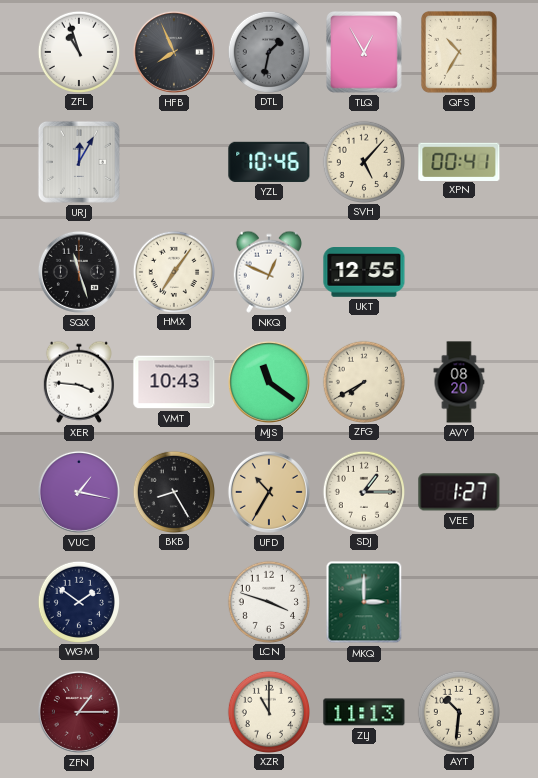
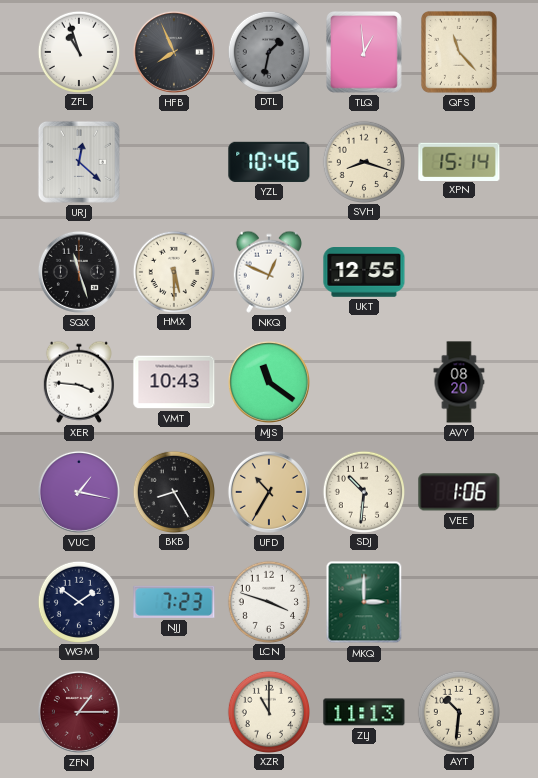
TLQ: 12:55 -> 12:59
QFS: 10:35 -> 11:23
URJ: 12:05 -> 12:22
SVH: 5:07 -> 8:18
XPN: 00:41 -> 15:14
HMX: 7:06 -> 5:30
ZFG: 7:40 -> none
SDJ: 1:15 -> 10:31
VEE: 1:27 -> 1:06
NJJ: none -> 7:23
